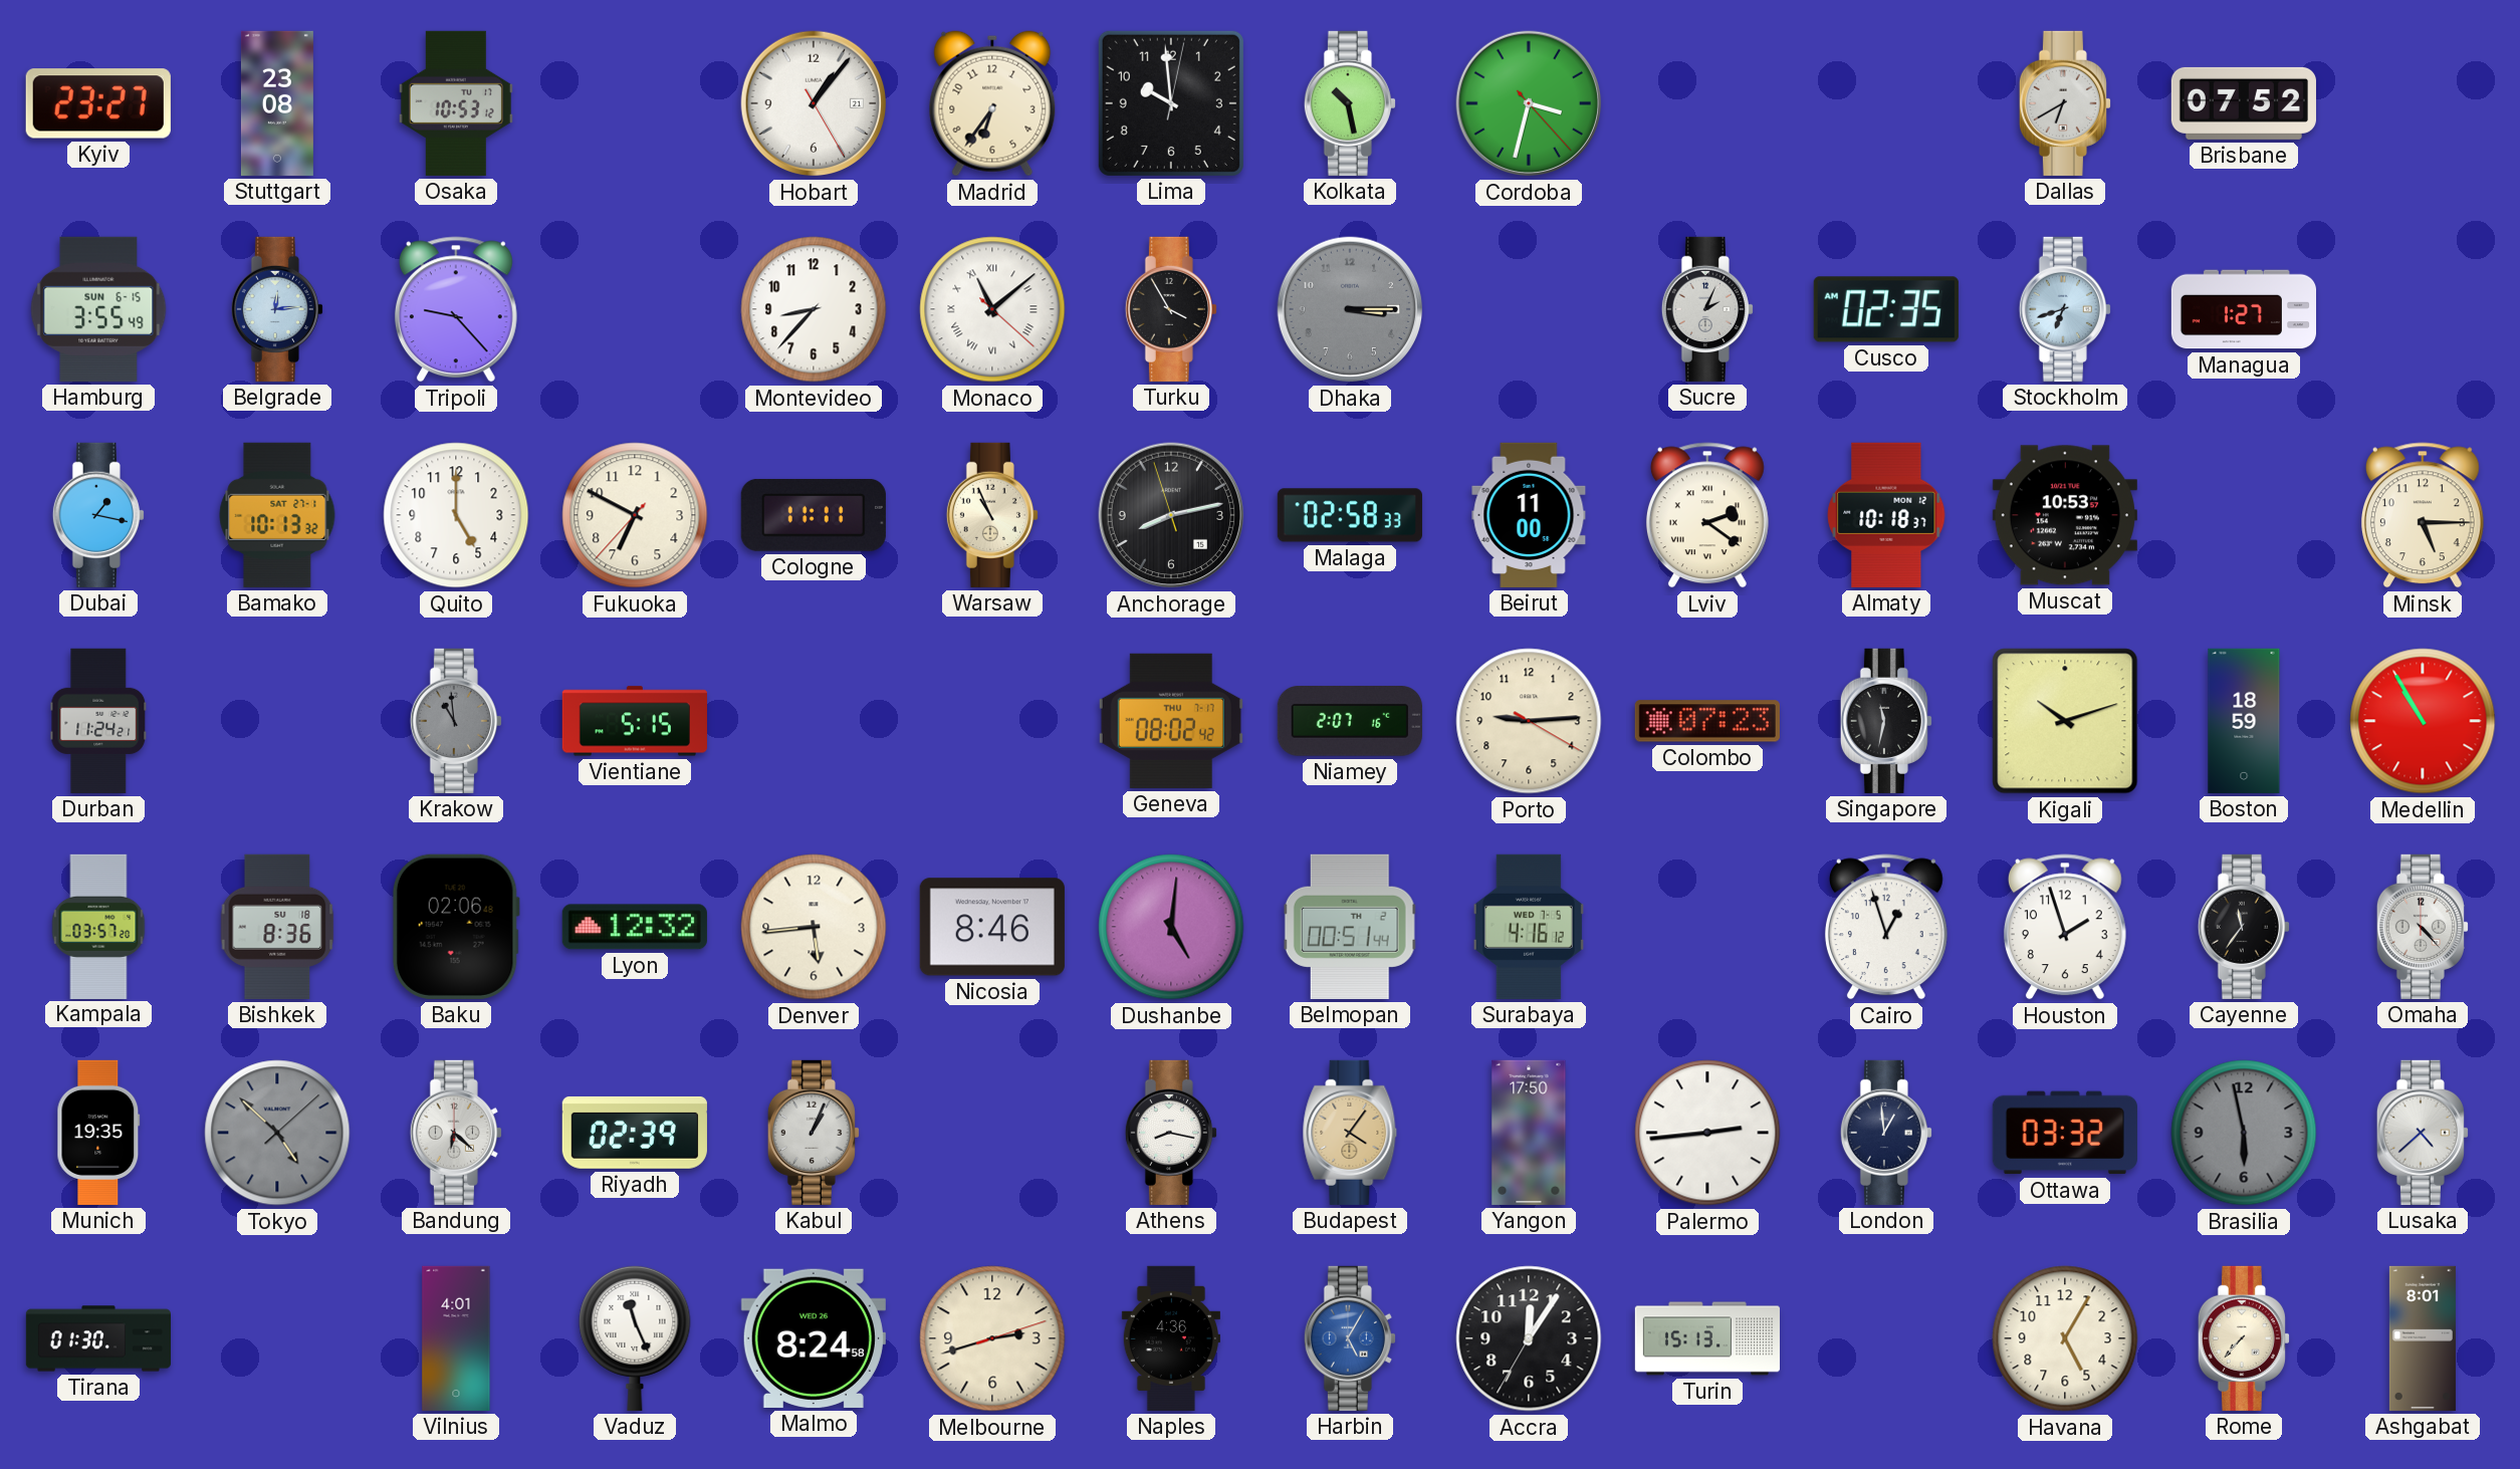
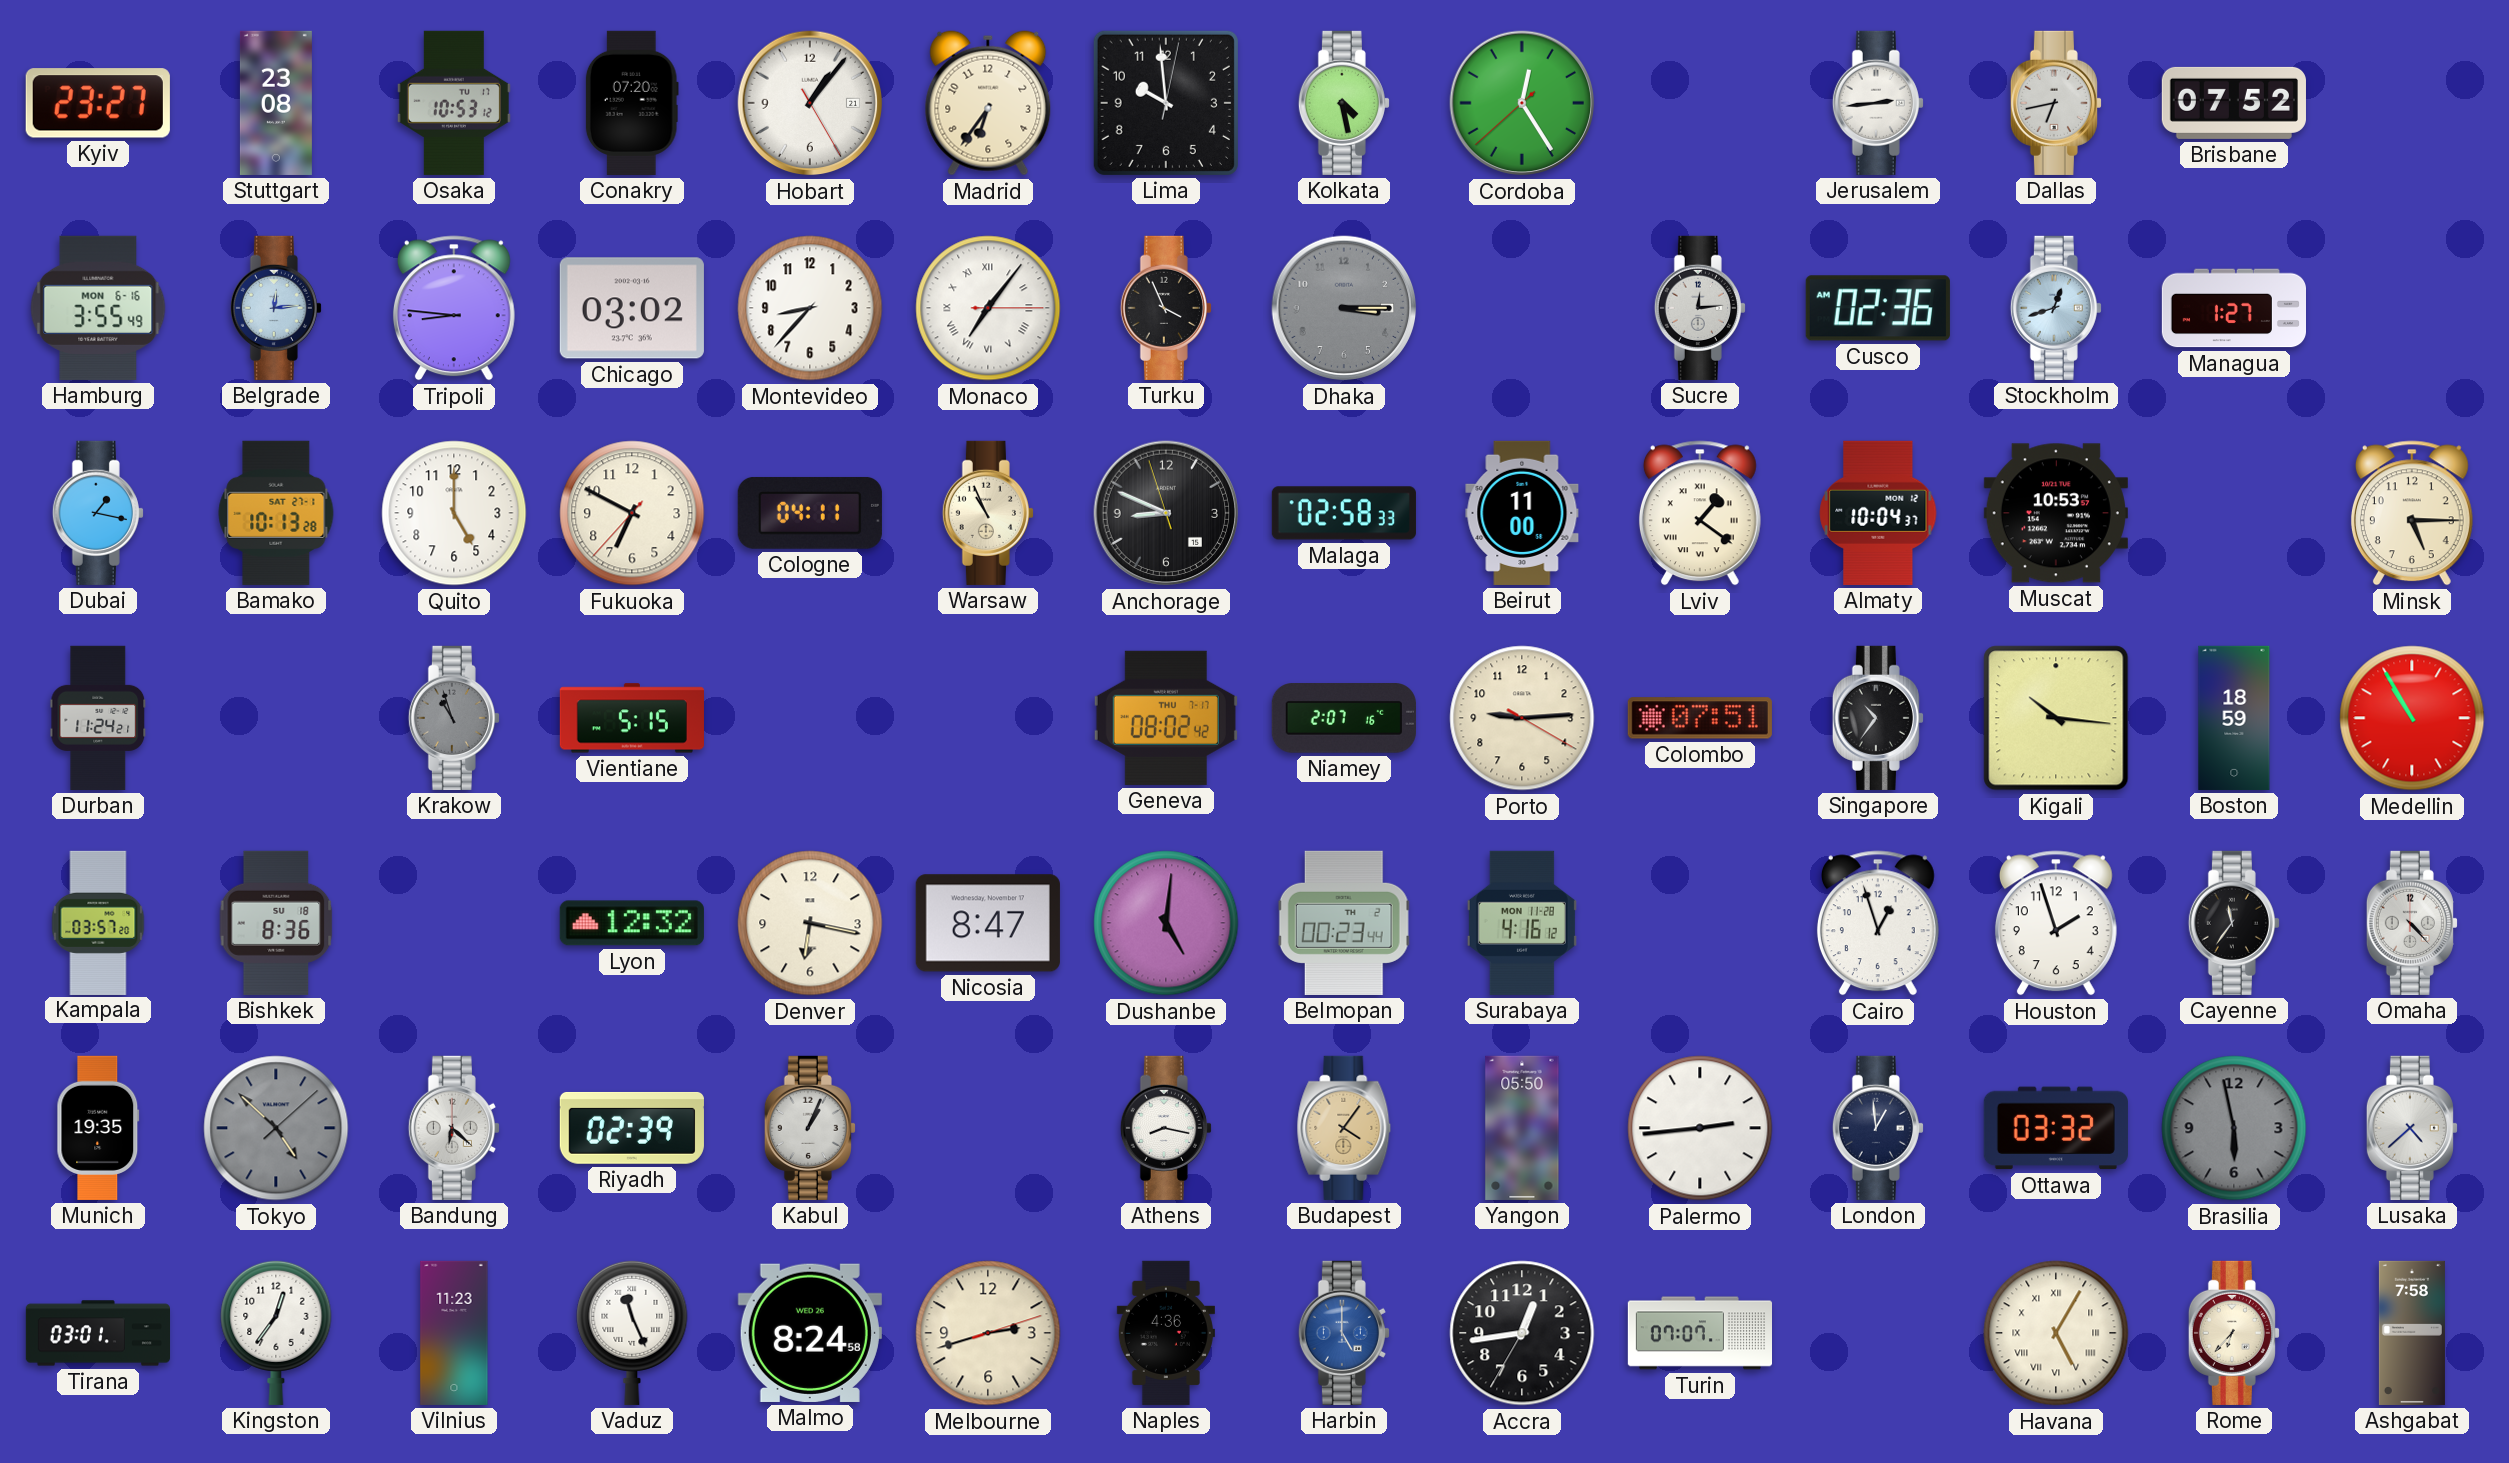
Conakry: none -> 07:20
Kolkata: 10:28 -> 4:28
Cordoba: 3:32 -> 12:24
Jerusalem: none -> 2:44
Dallas: 6:40 -> 6:43
Hamburg date: SUN 6-15 -> MON 6-16
Tripoli: 9:23 -> 8:46
Chicago: none -> 03:02
Monaco: 11:08 -> 7:06
Turku: 3:55 -> 3:56
Sucre: 2:04 -> 12:14
Cusco: 02:35 -> 02:36
Stockholm: 6:42 -> 12:42
Bamako: 10:13:32 -> 10:13:28
Cologne: 11:11 -> 04:11
Anchorage: 8:12 -> 8:48
Lviv: 2:21 -> 1:21
Almaty: 10:18 -> 10:04
Krakow: 10:59 -> 10:57
Colombo: 07:23 -> 07:51
Singapore: 11:32 -> 10:36
Kigali: 10:12 -> 10:16
Baku: 02:06 -> none
Denver: 5:44 -> 6:17
Nicosia: 8:46 -> 8:47
Belmopan: 00:51 -> 00:23
Surabaya date: WED 7-5 -> MON 11-28
Yangon: 17:50 -> 05:50
Tirana: 01:30 -> 03:01
Kingston: none -> 12:36
Vilnius: 4:01 -> 11:23
Harbin: 5:05 -> 5:00
Accra: 12:05 -> 12:43
Turin: 15:13 -> 07:07
Havana numerals: Arabic -> Roman
Rome: 7:37 -> 6:37
Ashgabat: 8:01 -> 7:58
